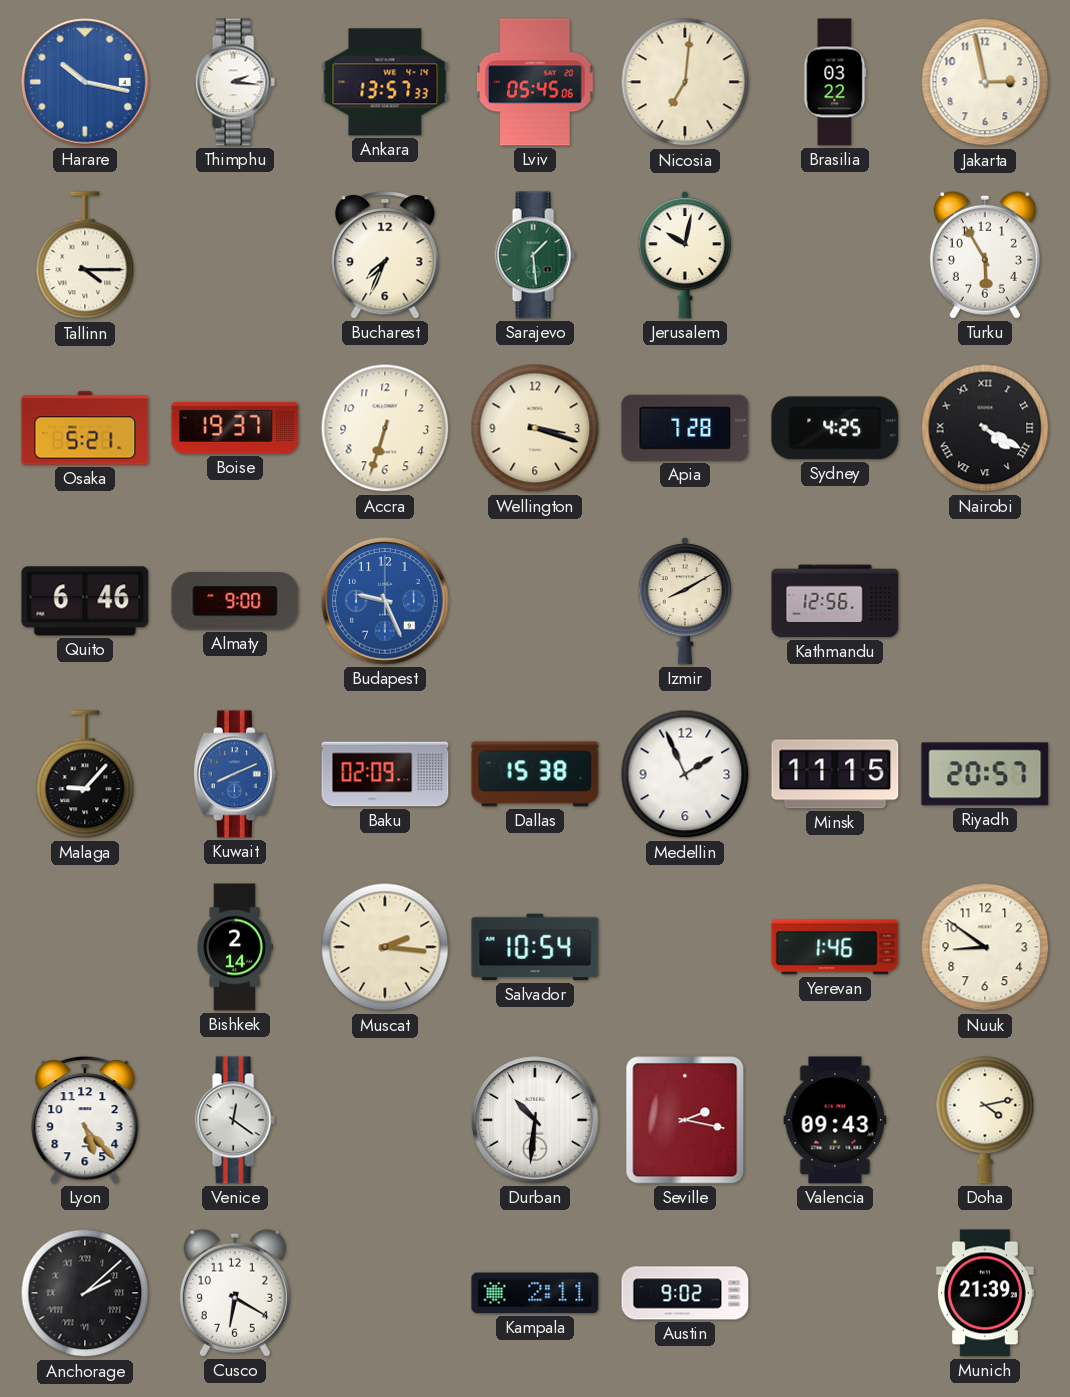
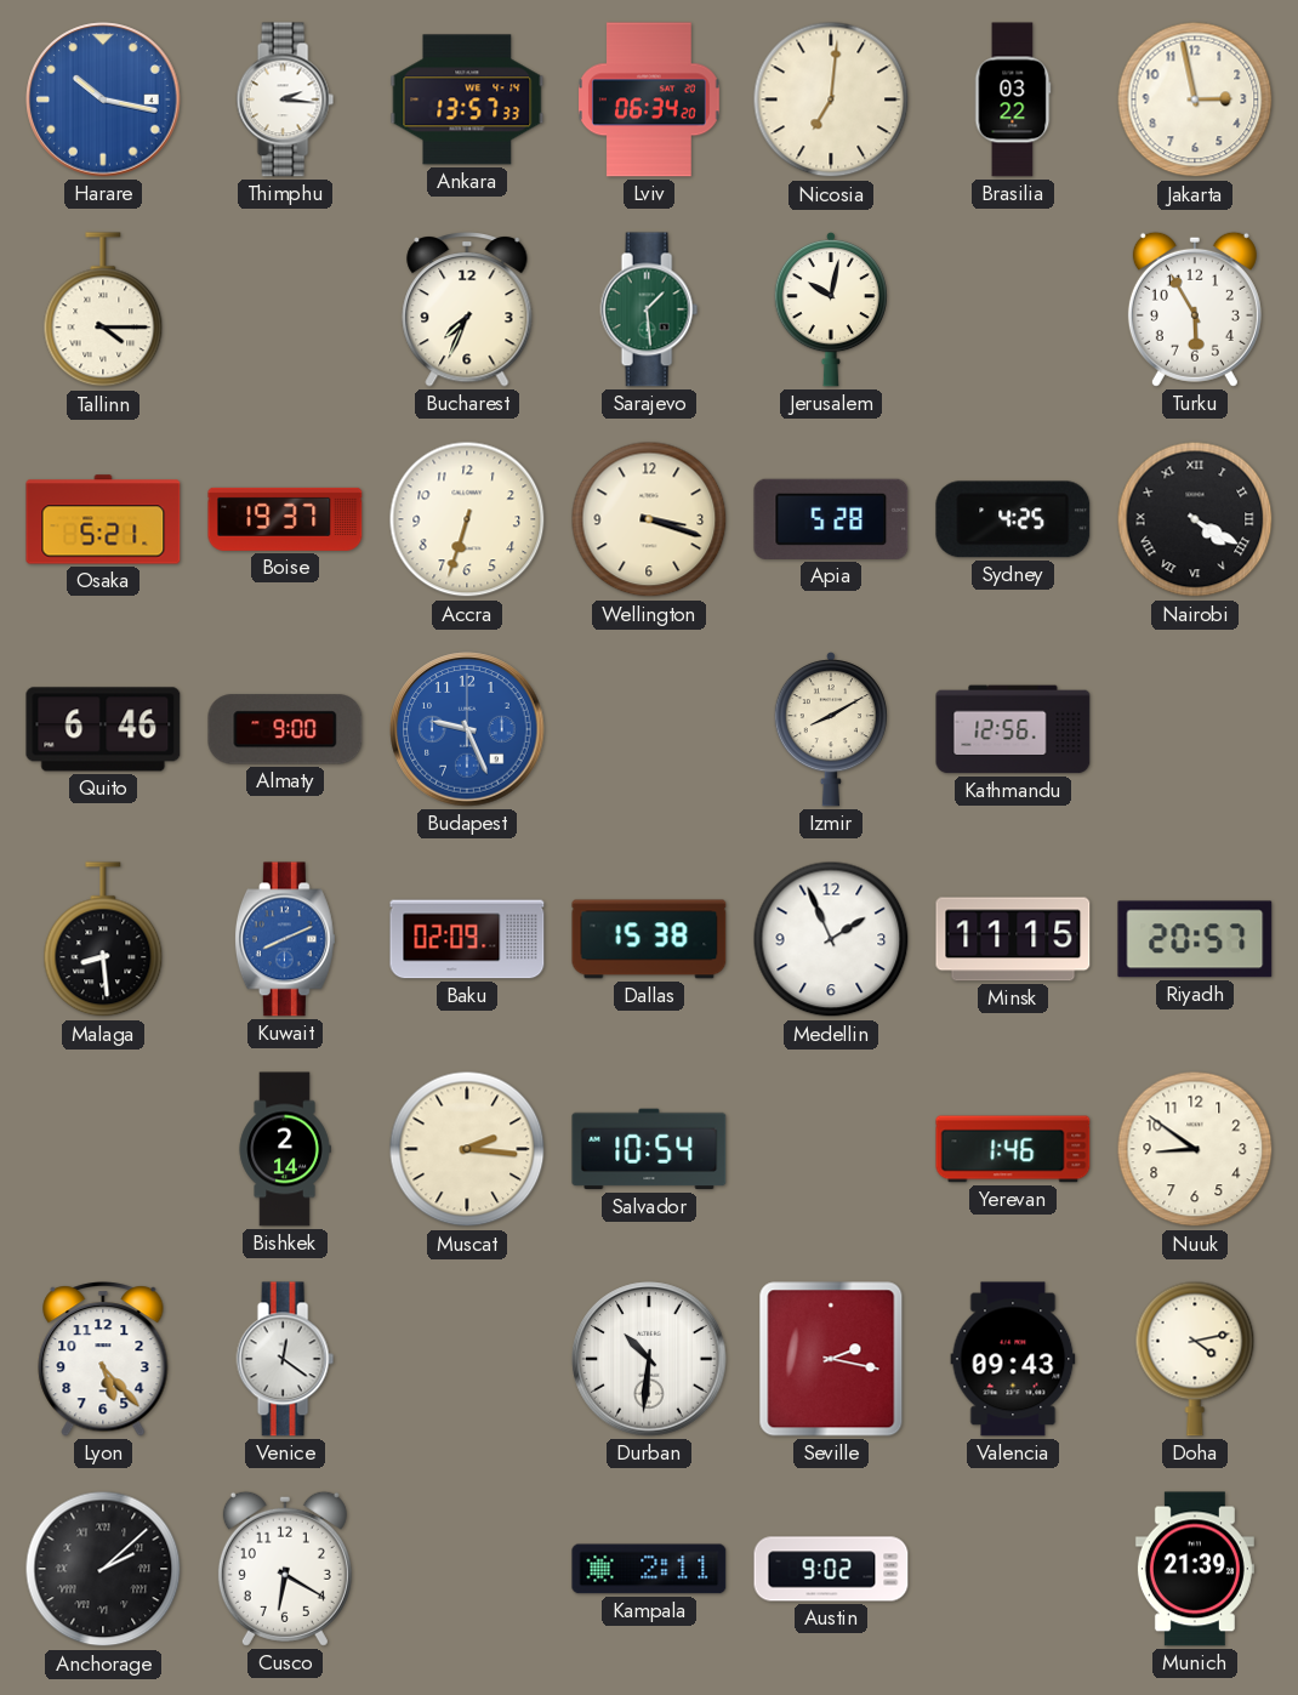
Lviv: 05:45 -> 06:34
Apia: 7:28 -> 5:28
Malaga: 9:07 -> 8:29
